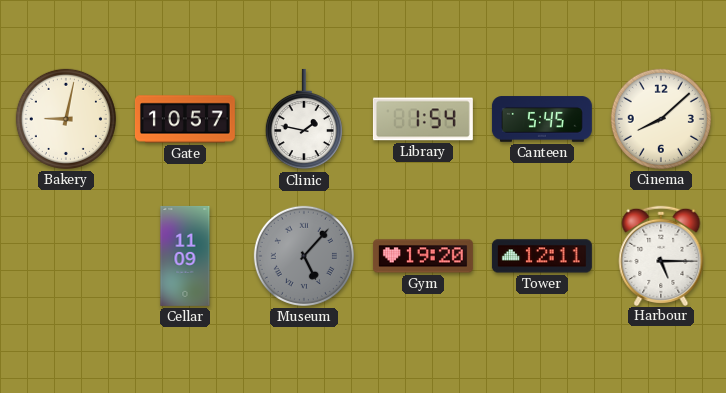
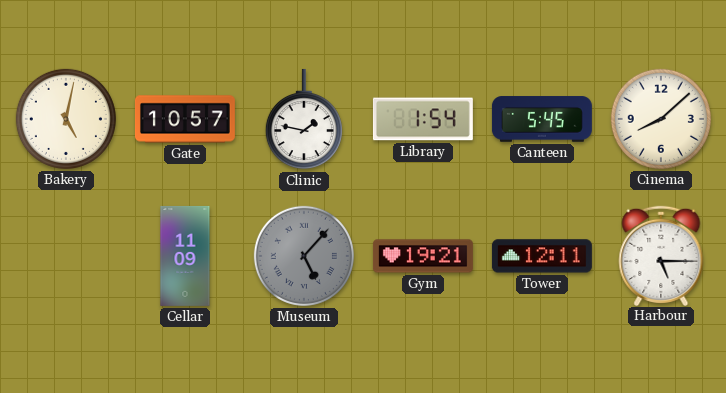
Bakery: 9:02 -> 5:02
Gym: 19:20 -> 19:21
